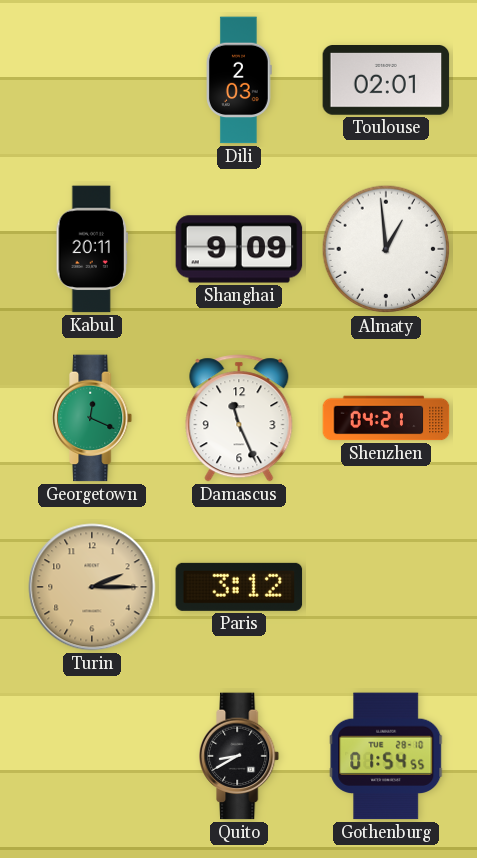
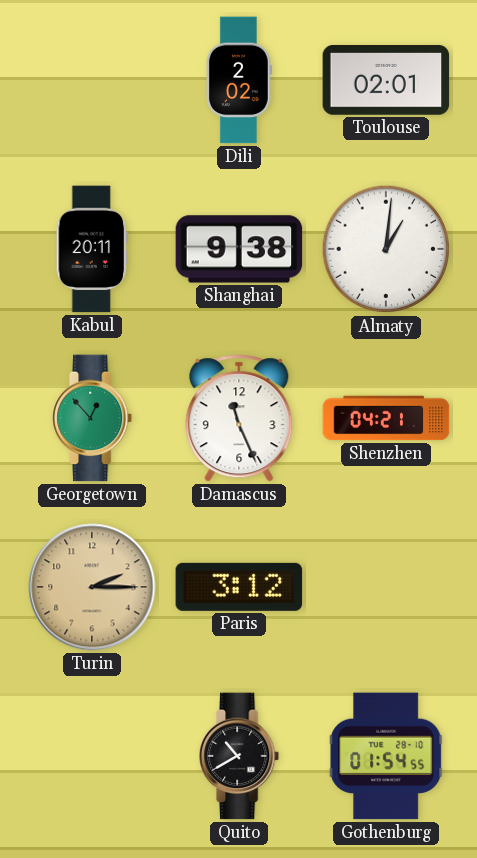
Dili: 2:03 -> 2:02
Shanghai: 9:09 -> 9:38
Almaty: 12:59 -> 1:01
Georgetown: 12:19 -> 12:53
Quito: 8:40 -> 10:40
